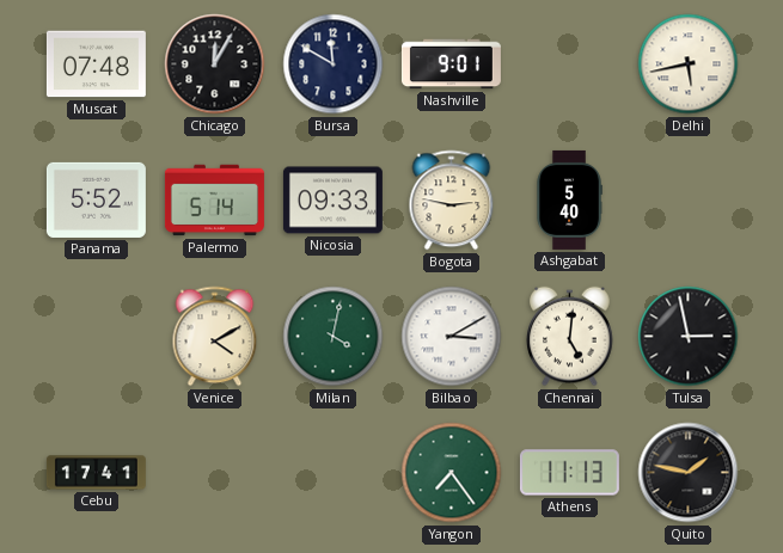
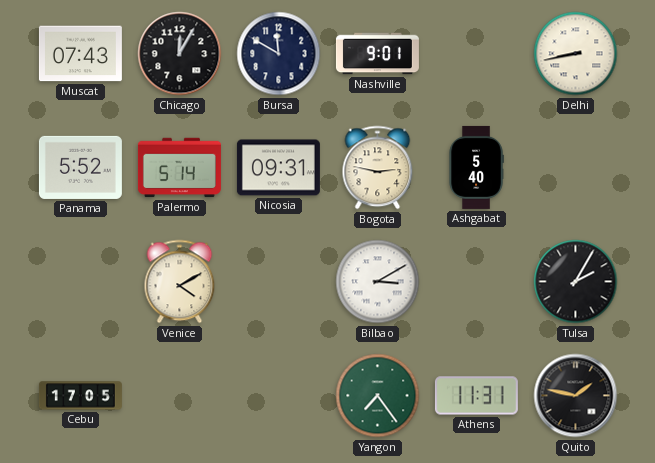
Muscat: 07:48 -> 07:43
Delhi: 5:43 -> 8:43
Nicosia: 09:33 -> 09:31
Milan: 4:02 -> none
Chennai: 5:01 -> none
Tulsa: 2:58 -> 2:05
Cebu: 17:41 -> 17:05
Athens: 11:13 -> 11:31
